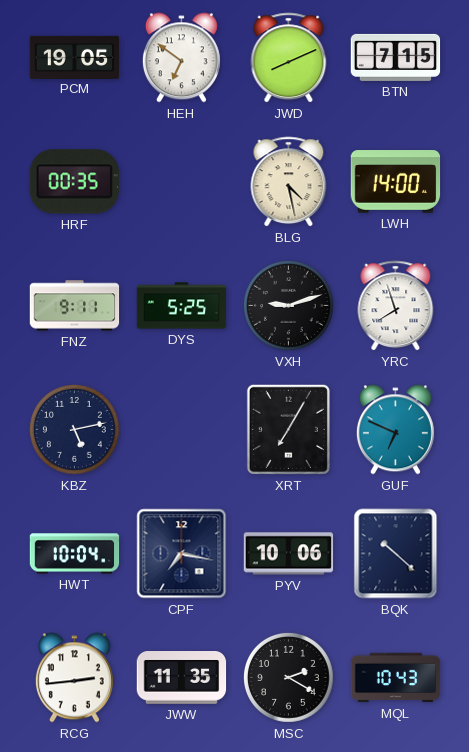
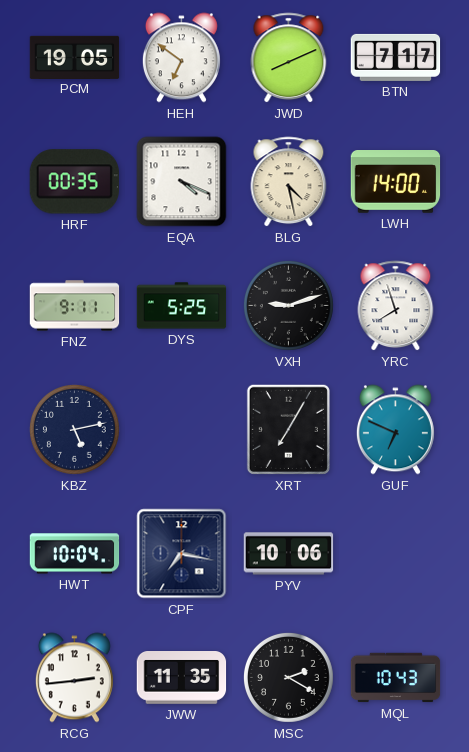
BTN: 7:15 -> 7:17
EQA: none -> 4:19
BQK: 10:22 -> none
